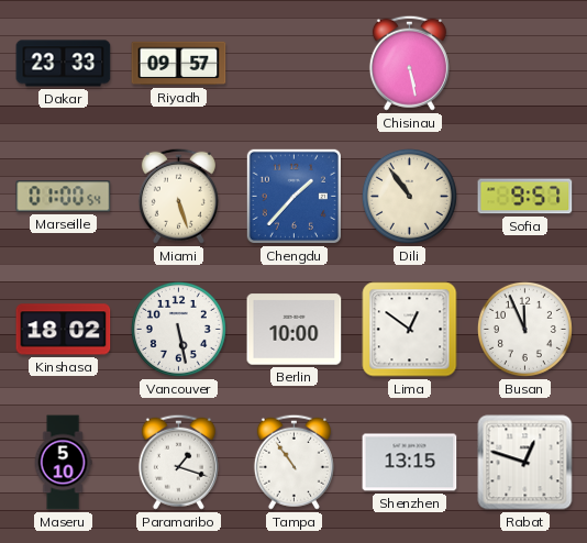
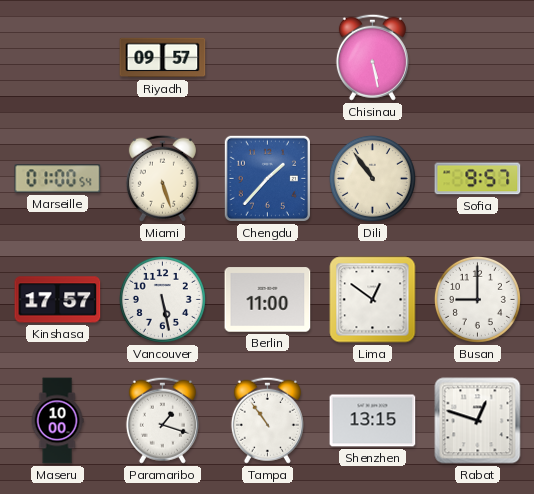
Dakar: 23:33 -> none
Kinshasa: 18:02 -> 17:57
Berlin: 10:00 -> 11:00
Busan: 11:56 -> 9:00
Maseru: 5:10 -> 10:00
